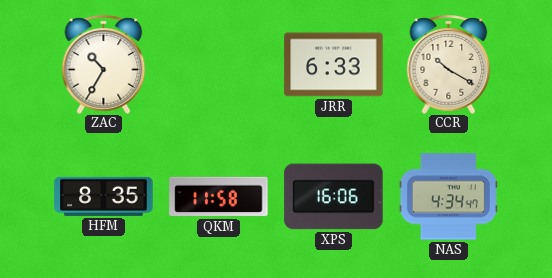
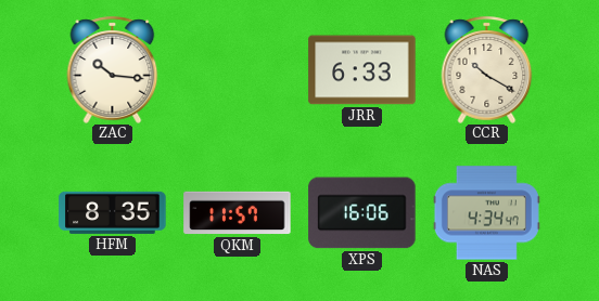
ZAC: 10:35 -> 10:16
QKM: 11:58 -> 11:57
